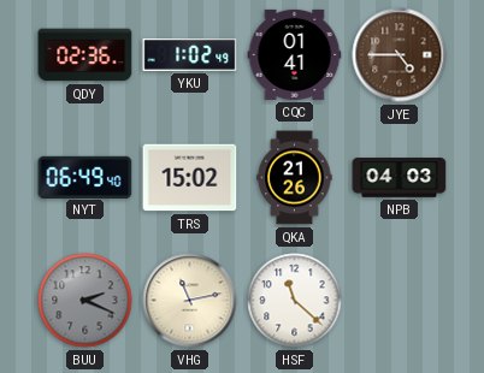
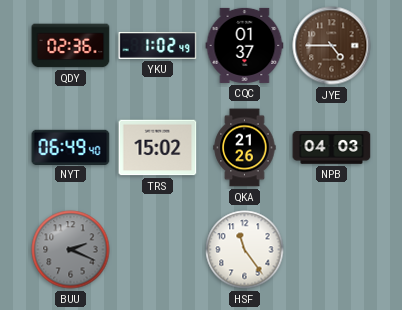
CQC: 01:41 -> 01:37
VHG: 11:13 -> none
HSF: 11:22 -> 11:24
